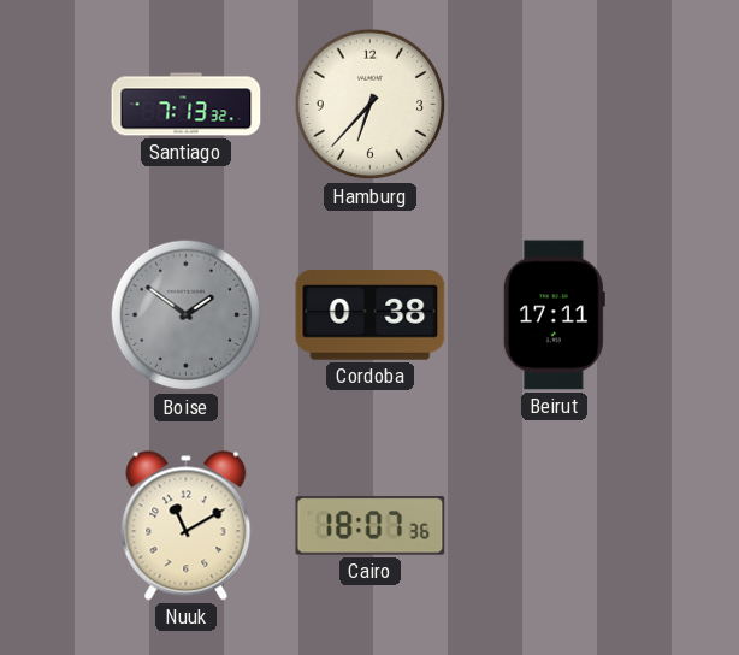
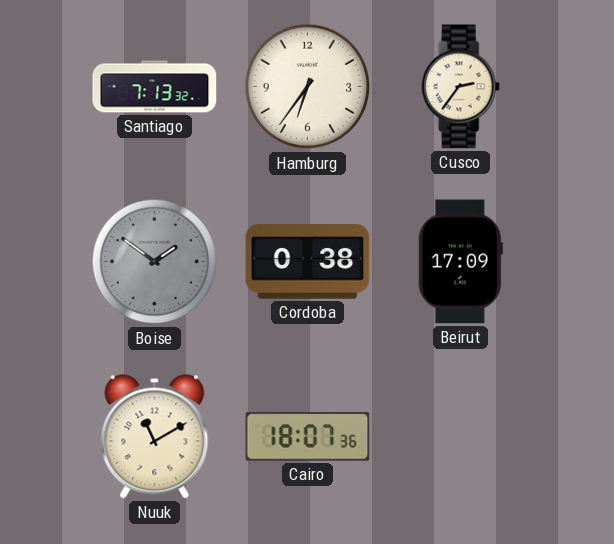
Hamburg: 6:37 -> 6:36
Cusco: none -> 2:36
Beirut: 17:11 -> 17:09
